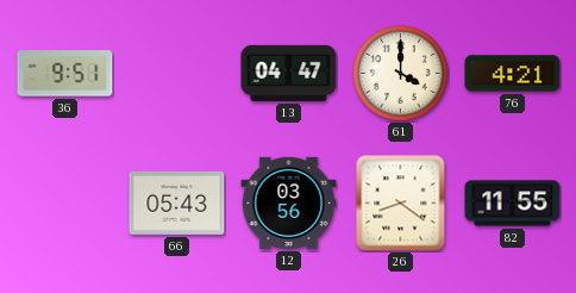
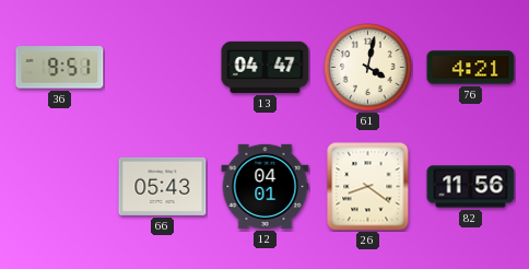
61: 4:00 -> 4:02
12: 03:56 -> 04:01
82: 11:55 -> 11:56
